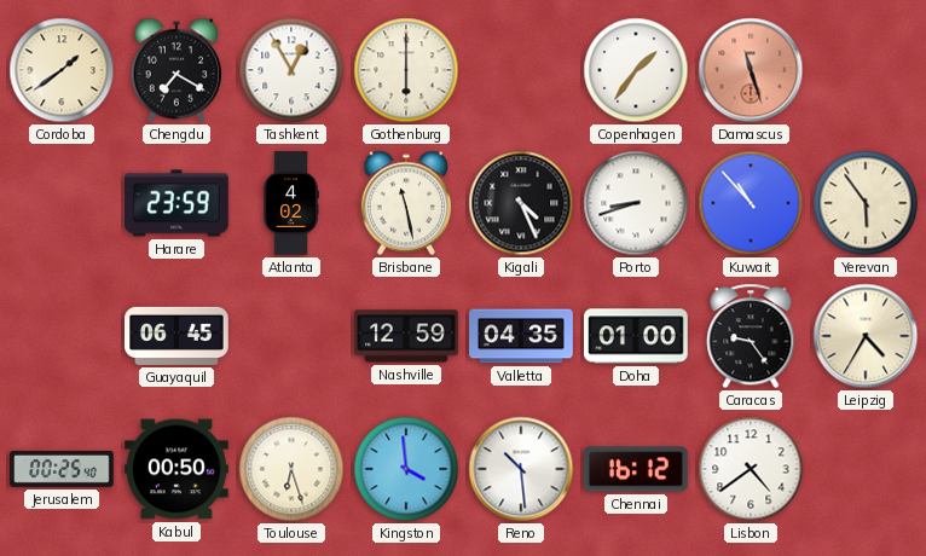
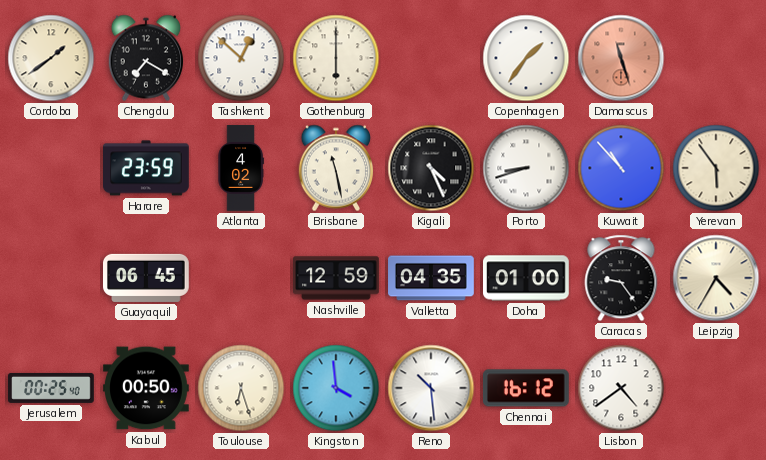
Tashkent: 12:55 -> 12:52
